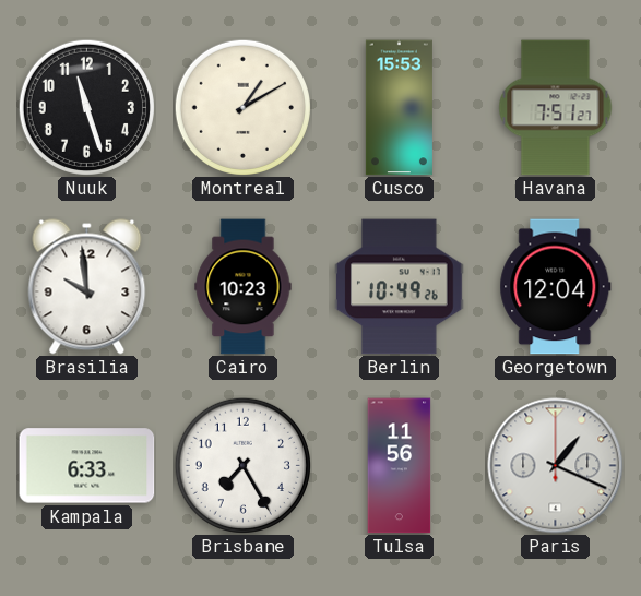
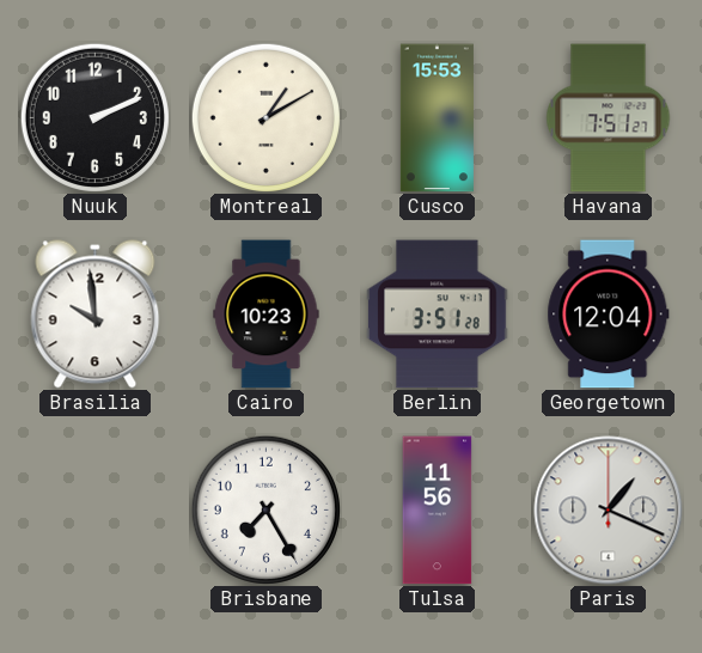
Nuuk: 11:27 -> 2:11
Berlin: 10:49 -> 3:51
Kampala: 6:33 -> none
